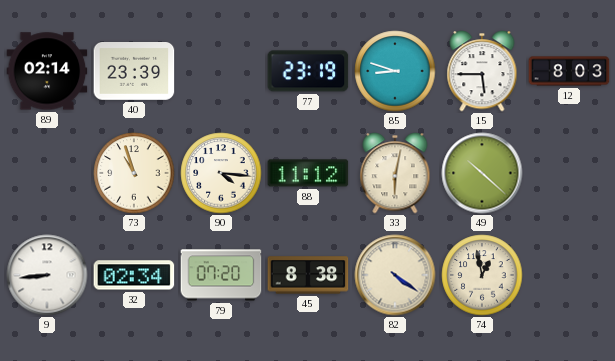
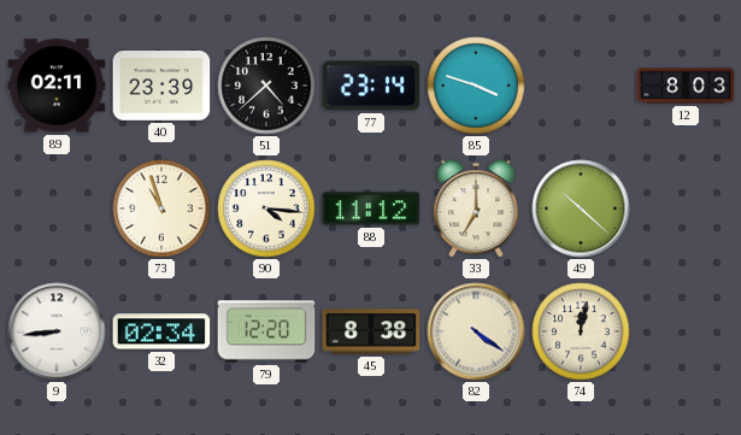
89: 02:14 -> 02:11
51: none -> 4:38
77: 23:19 -> 23:14
85: 8:48 -> 3:48
15: 5:45 -> none
33: 6:02 -> 7:00
79: 07:20 -> 12:20
74: 12:58 -> 12:02
